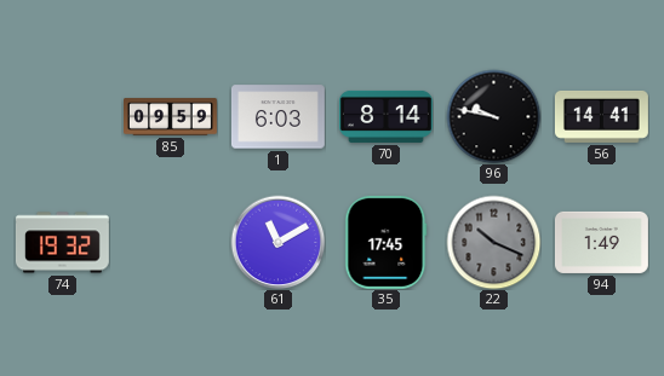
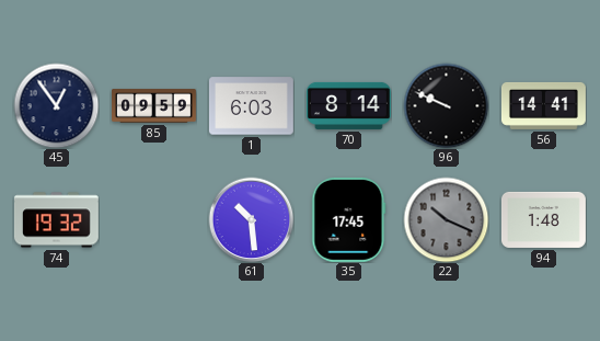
45: none -> 12:54
96: 9:47 -> 9:49
61: 11:10 -> 10:29
94: 1:49 -> 1:48
